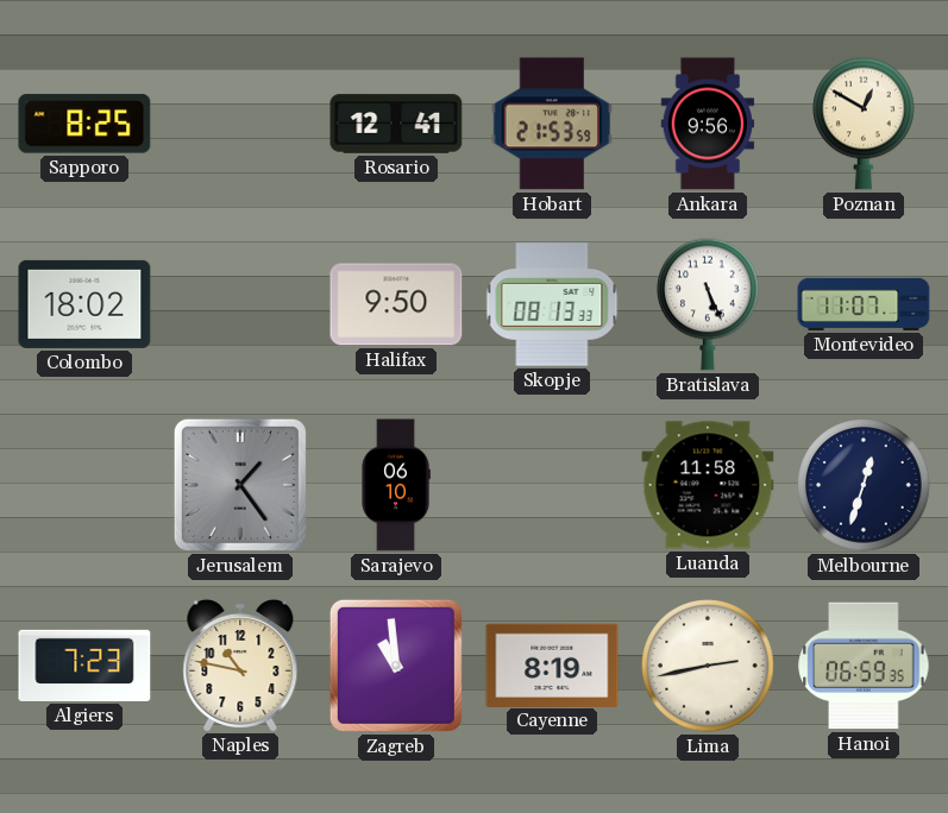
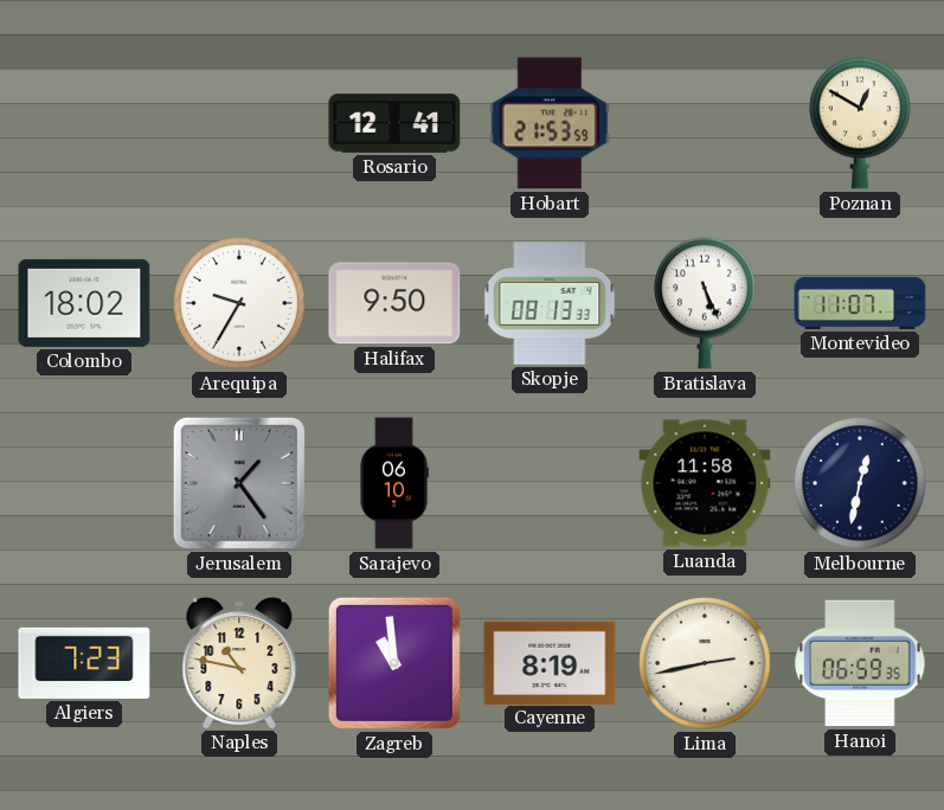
Sapporo: 8:25 -> none
Ankara: 9:56 -> none
Arequipa: none -> 9:35
Melbourne: 12:33 -> 12:32
